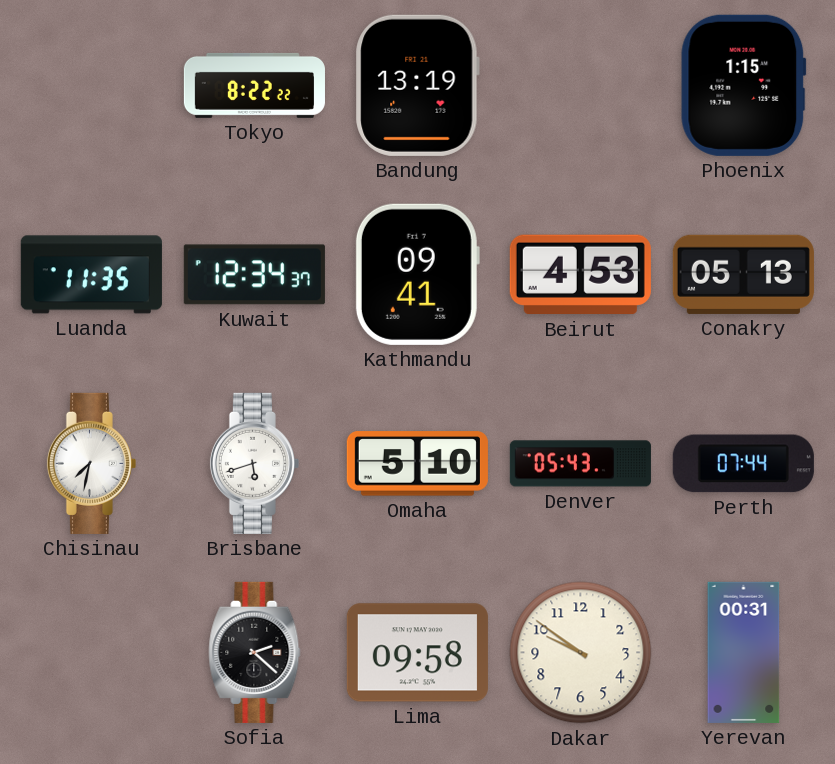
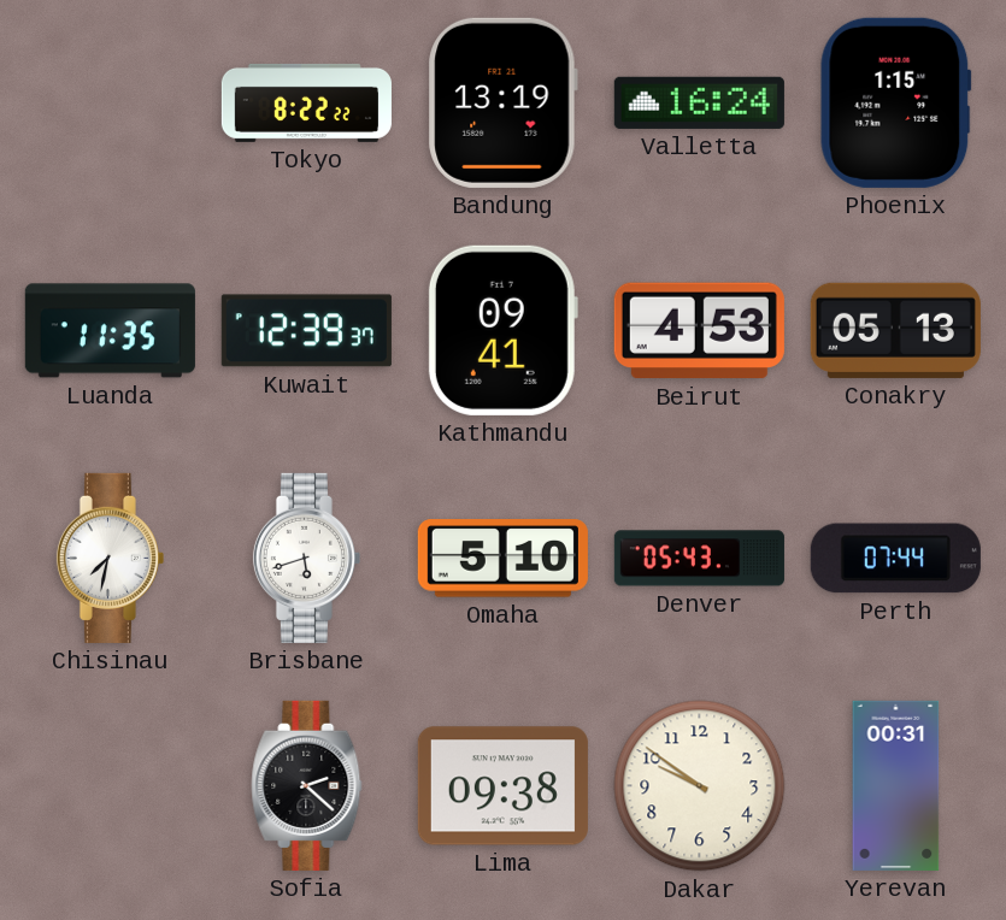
Valletta: none -> 16:24
Kuwait: 12:34 -> 12:39
Lima: 09:58 -> 09:38
